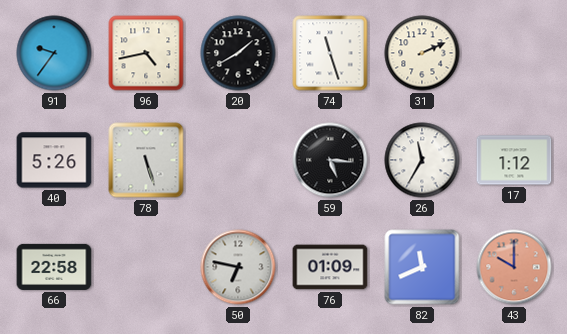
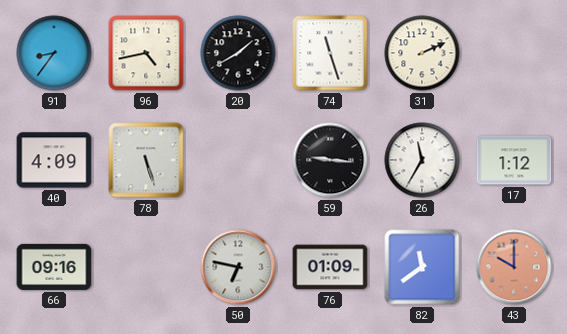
91: 9:36 -> 8:36
40: 5:26 -> 4:09
59: 5:16 -> 9:16
66: 22:58 -> 09:16
82: 11:41 -> 11:39
